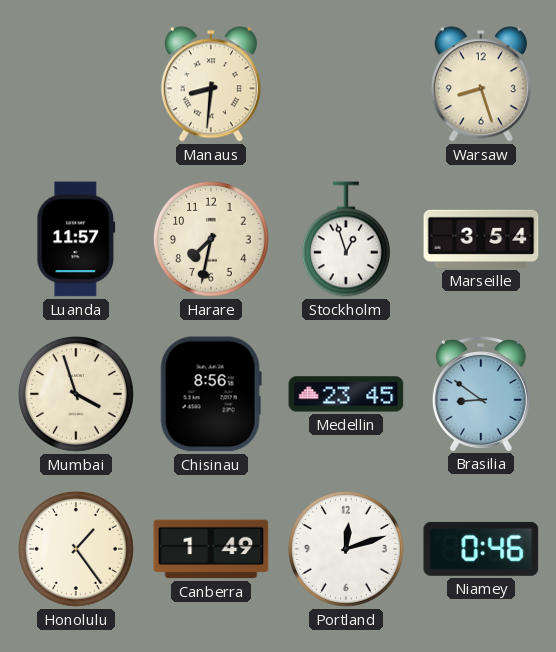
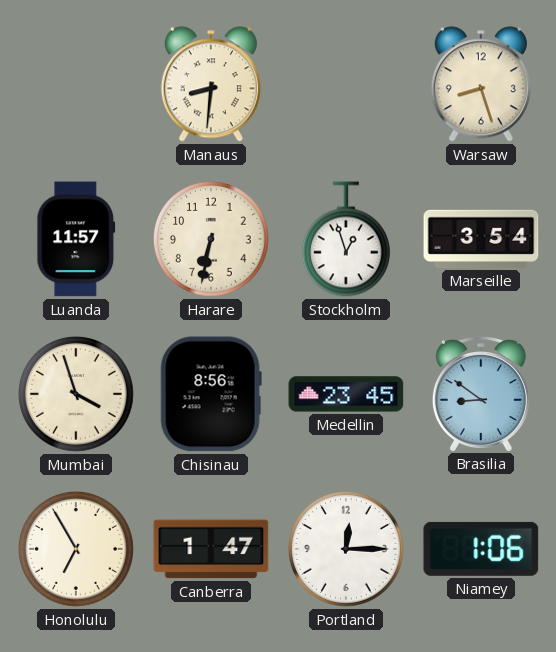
Harare: 7:32 -> 6:32
Honolulu: 1:24 -> 6:55
Canberra: 1:49 -> 1:47
Portland: 12:12 -> 12:15
Niamey: 0:46 -> 1:06
